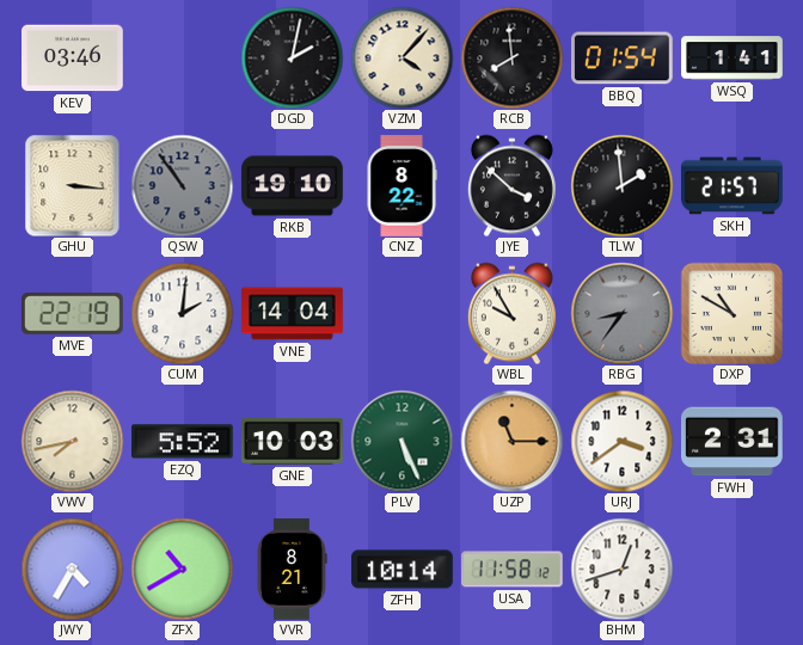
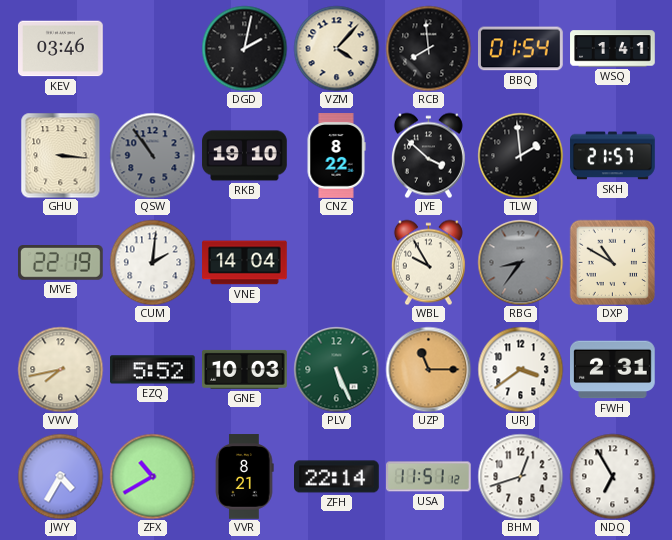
ZFH: 10:14 -> 22:14
USA: 11:58 -> 11:51
NDQ: none -> 6:55
